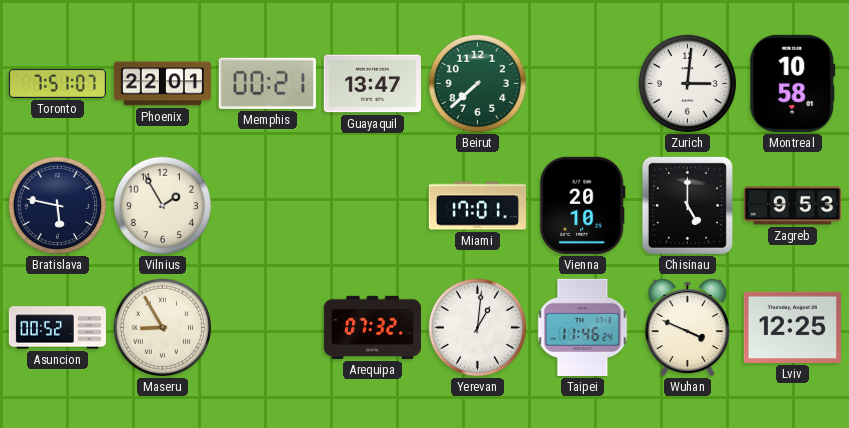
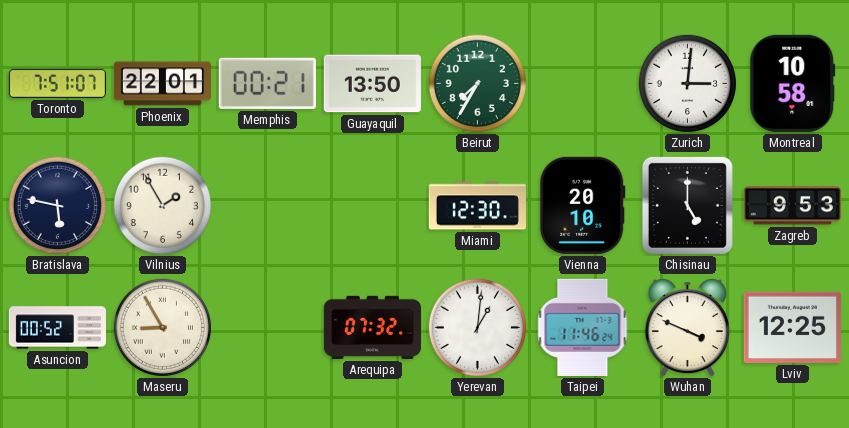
Guayaquil: 13:47 -> 13:50
Beirut: 7:38 -> 7:35
Miami: 17:01 -> 12:30
